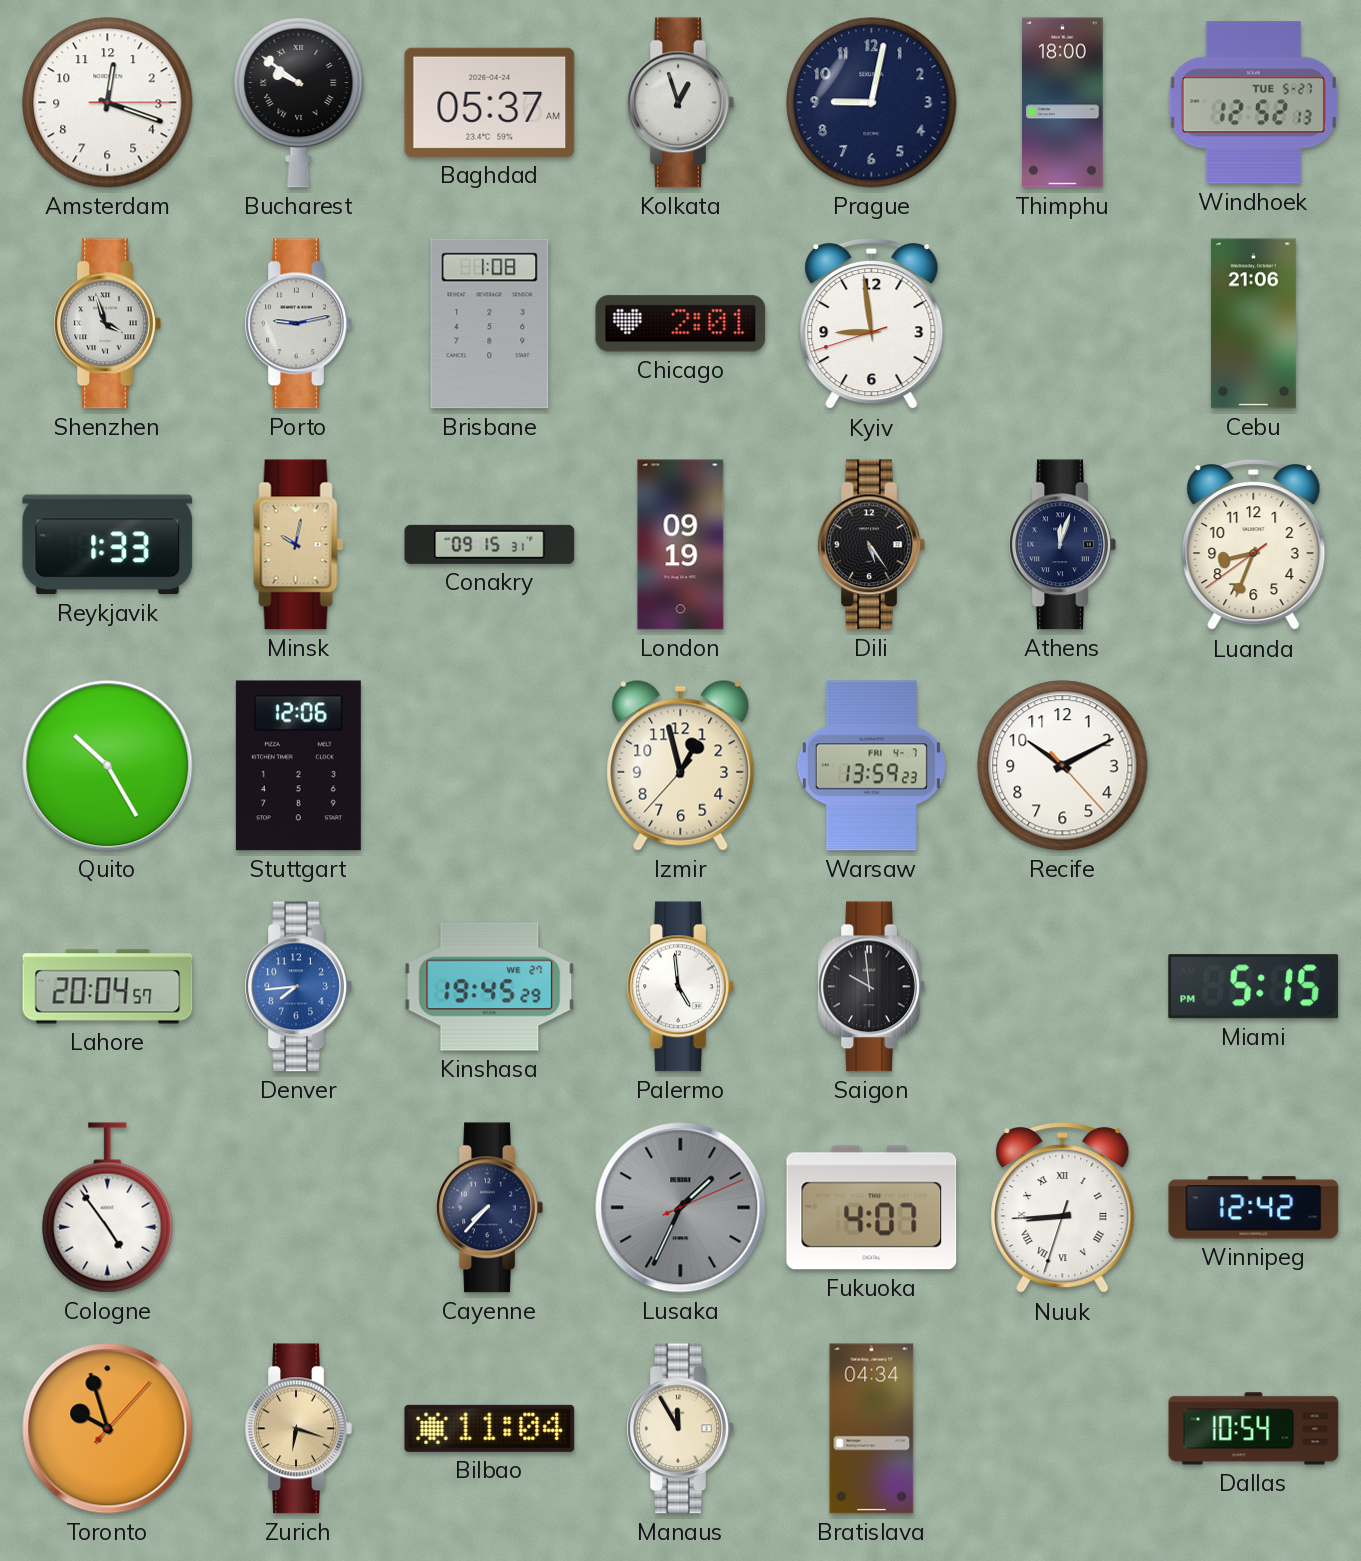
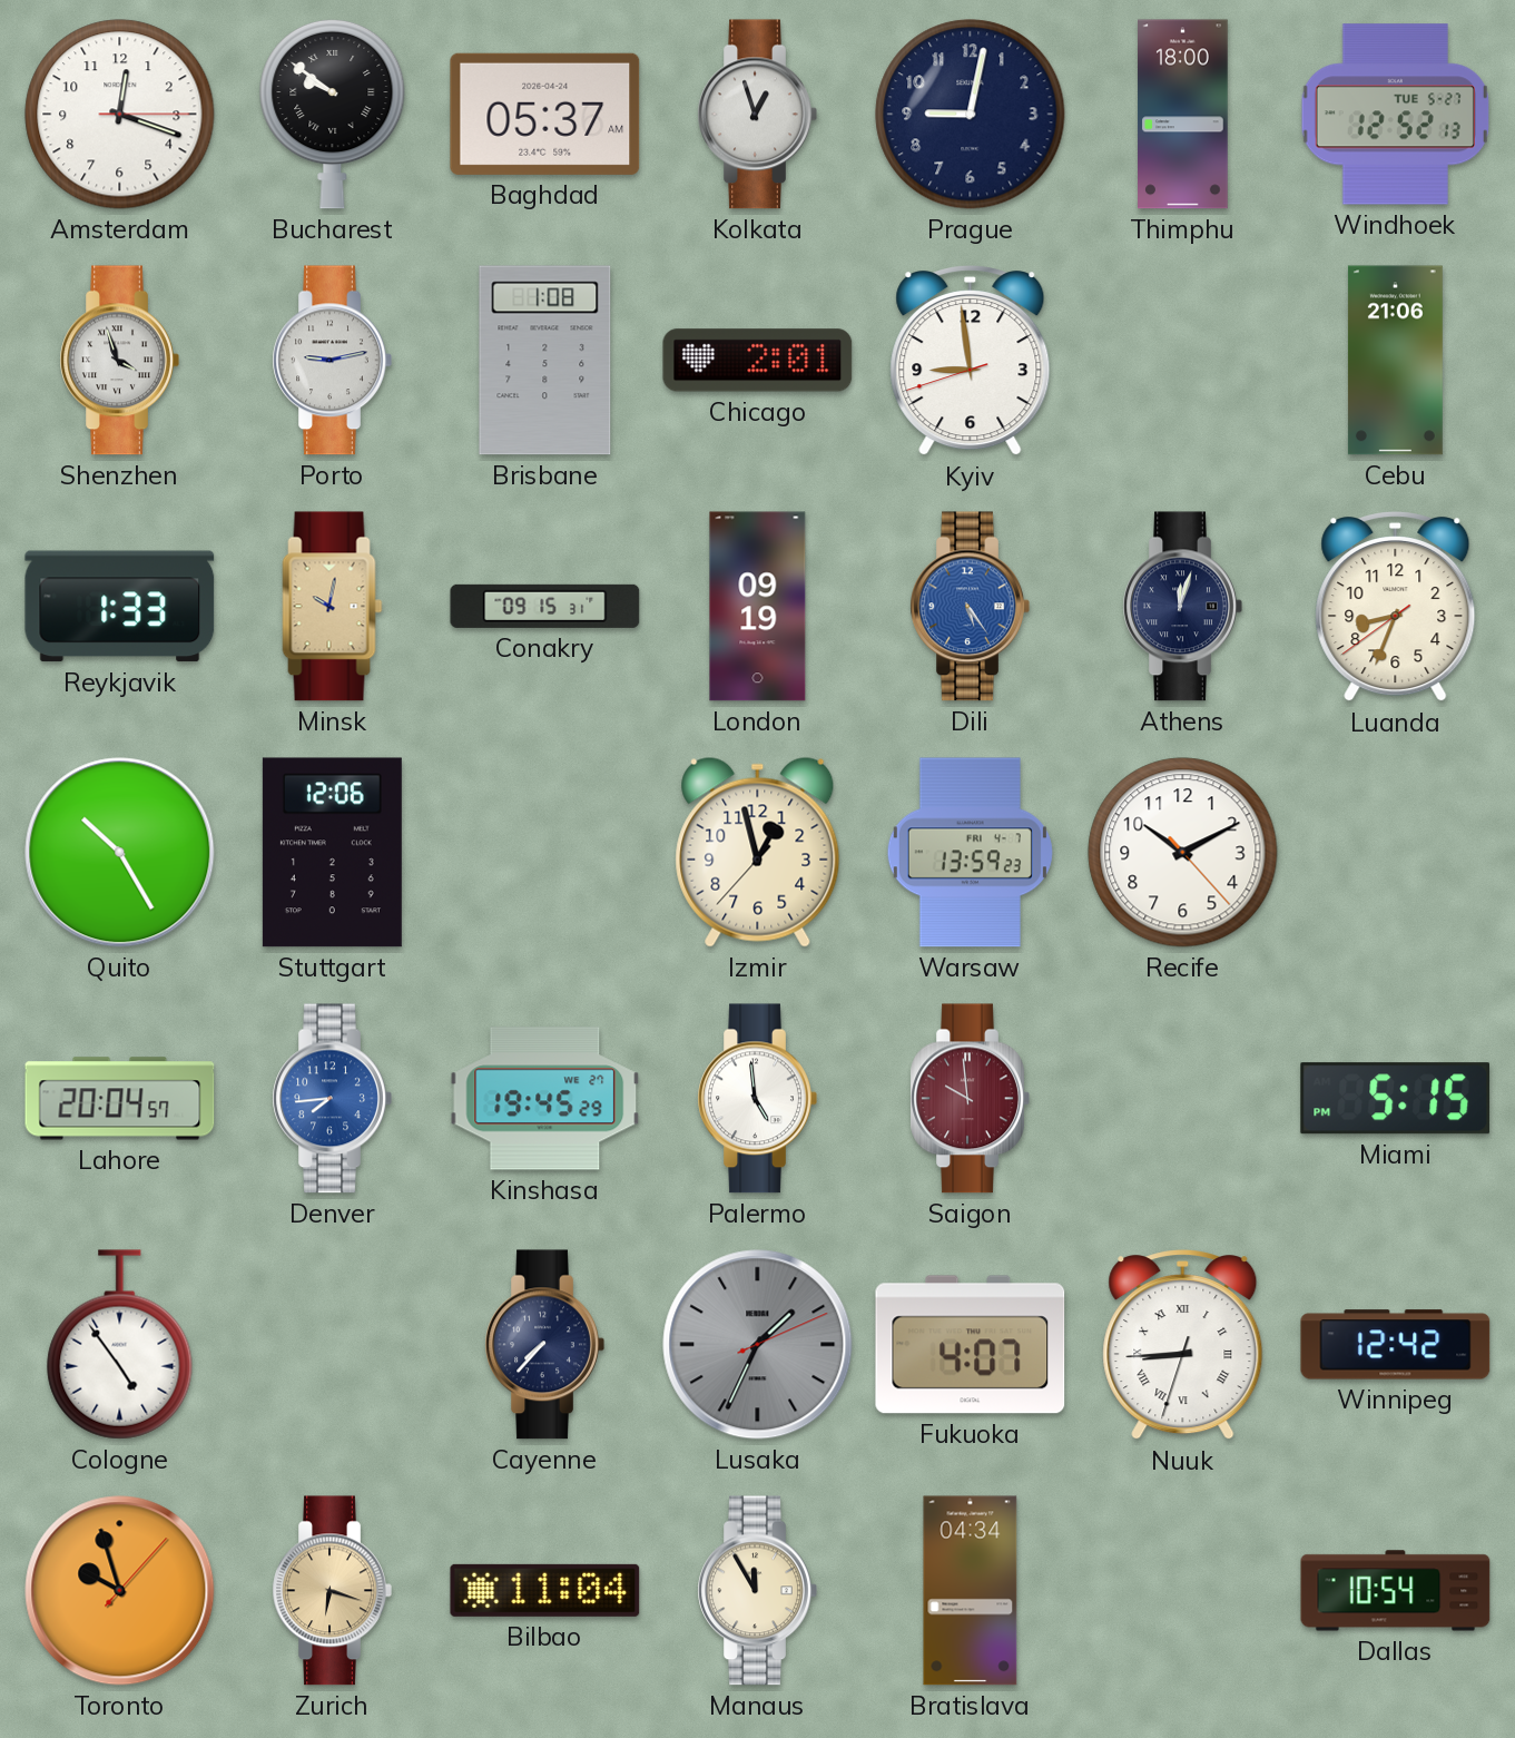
Dili dial: black -> blue
Saigon dial: black -> burgundy
